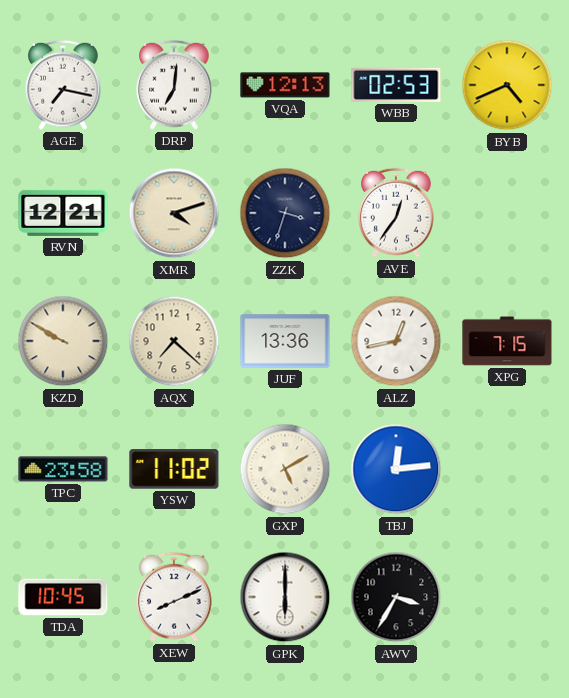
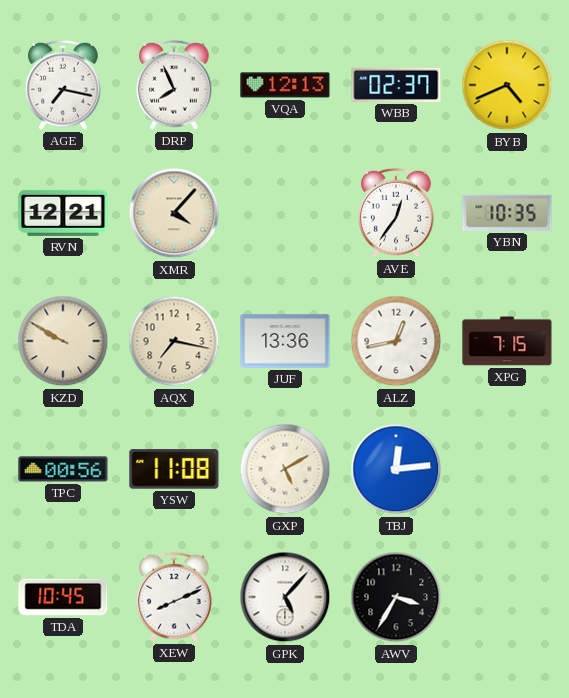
DRP: 7:01 -> 7:56
WBB: 02:53 -> 02:37
XMR: 4:12 -> 4:07
ZZK: 3:33 -> none
YBN: none -> 10:35
AQX: 7:22 -> 7:17
TPC: 23:58 -> 00:56
YSW: 11:02 -> 11:08
GPK: 6:00 -> 5:07
